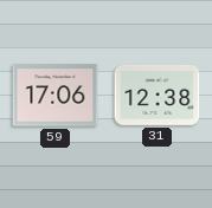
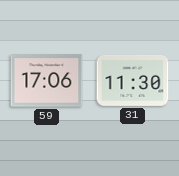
31: 12:38 -> 11:30
